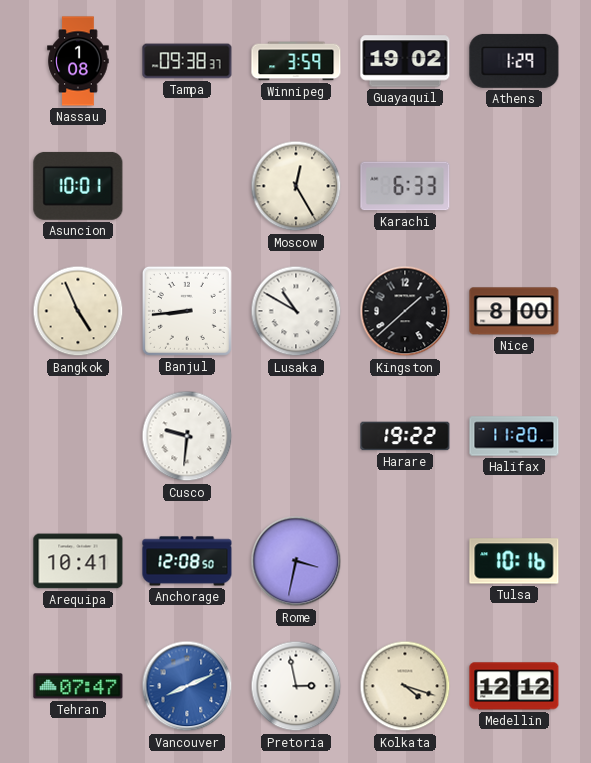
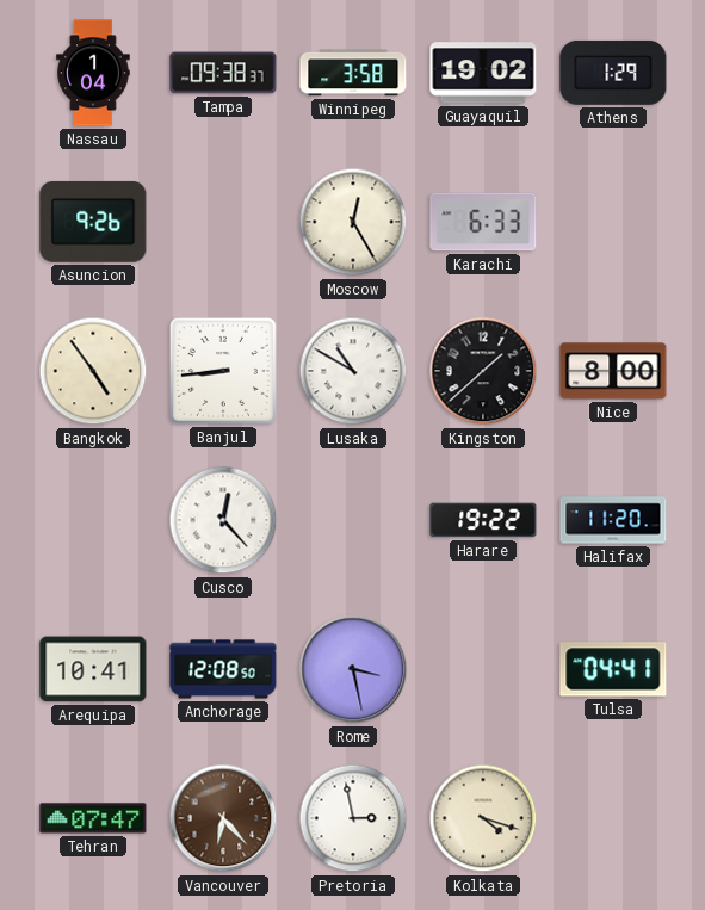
Nassau: 1:08 -> 1:04
Winnipeg: 3:59 -> 3:58
Asuncion: 10:01 -> 9:26
Bangkok: 4:56 -> 4:54
Cusco: 9:31 -> 12:23
Rome: 3:32 -> 3:28
Tulsa: 10:16 -> 04:41
Vancouver: 8:11 -> 6:23
Vancouver dial: blue -> brown
Medellin: 12:12 -> none
